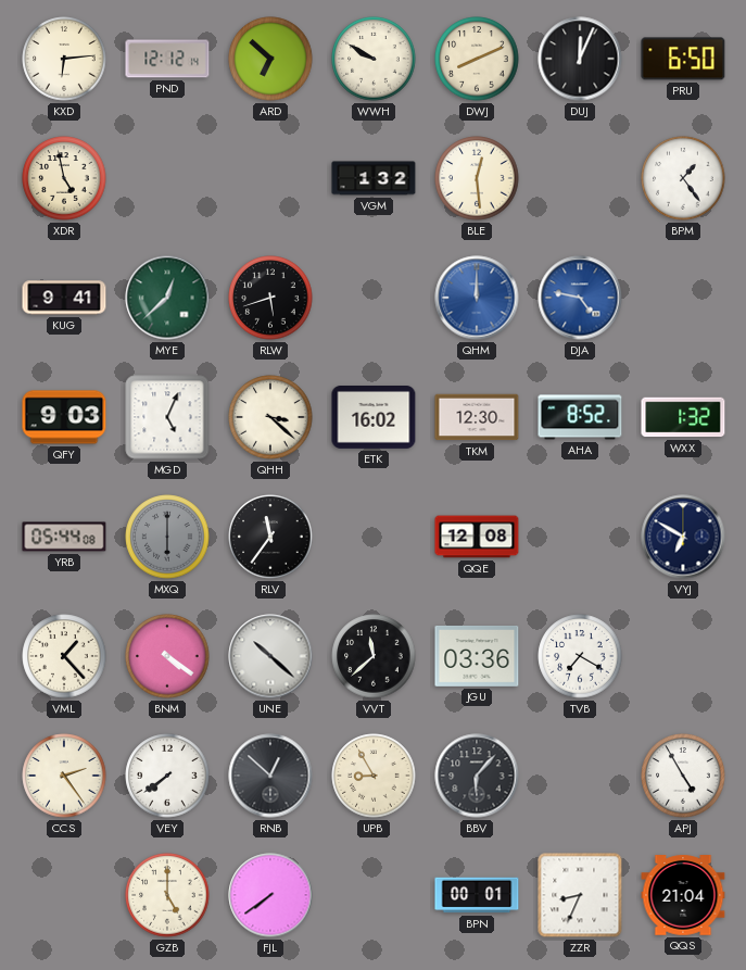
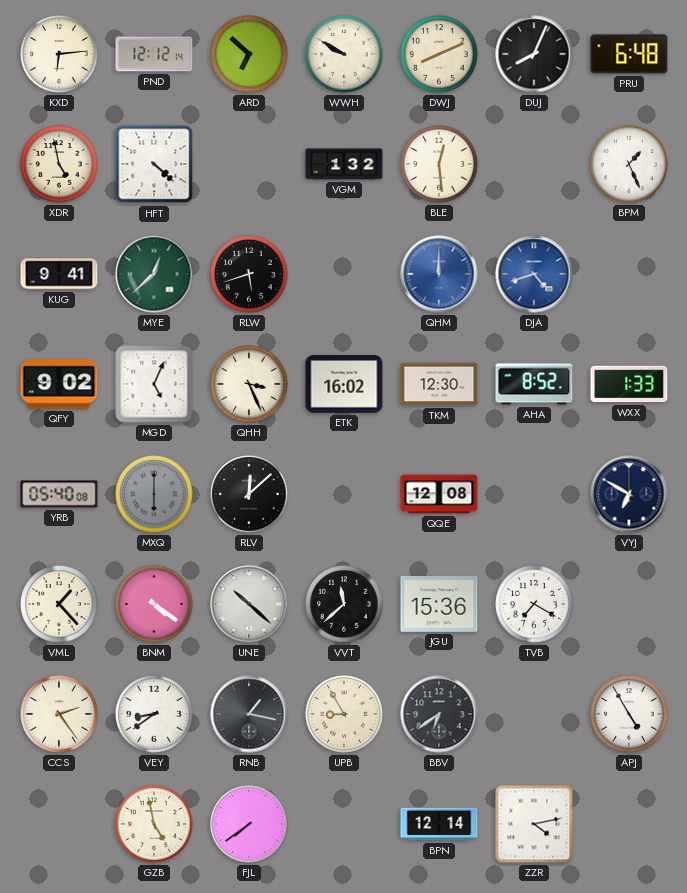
DUJ: 12:04 -> 8:04
PRU: 6:50 -> 6:48
HFT: none -> 4:22
BPM: 1:24 -> 1:26
DJA: 4:47 -> 4:42
QFY: 9:03 -> 9:02
QHH: 3:22 -> 3:26
WXX: 1:32 -> 1:33
YRB: 05:44 -> 05:40
RLV: 11:36 -> 12:08
JGU: 03:36 -> 15:36
VEY: 7:39 -> 8:39
RNB: 12:52 -> 1:17
BBV: 6:07 -> 6:39
GZB: 5:00 -> 4:58
BPN: 00:01 -> 12:14
ZZR: 8:34 -> 4:13
QQS: 21:04 -> none
